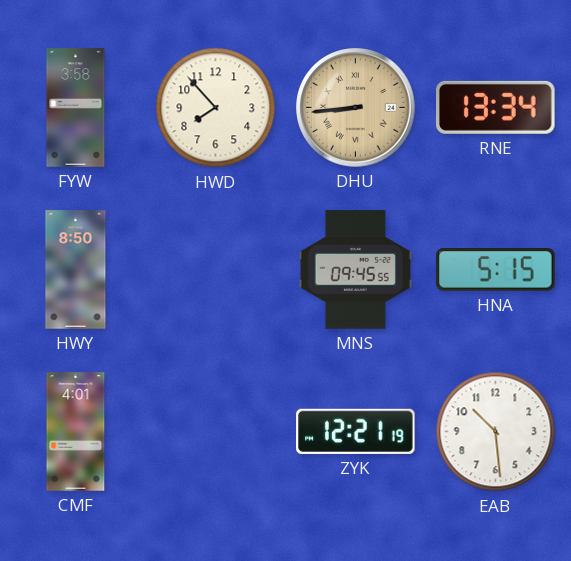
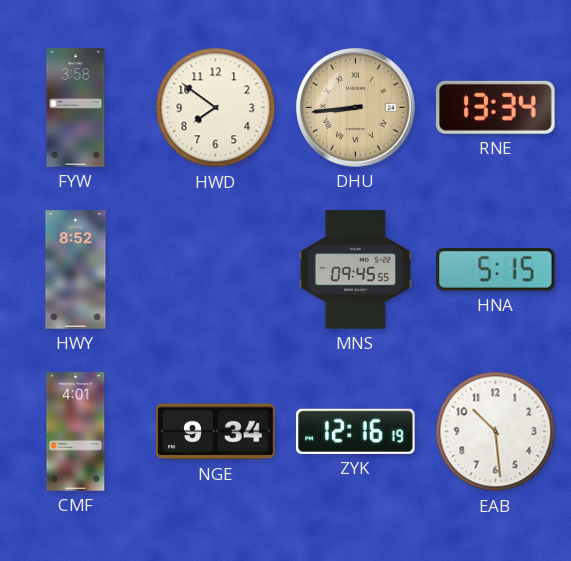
HWD: 7:53 -> 7:51
HWY: 8:50 -> 8:52
NGE: none -> 9:34
ZYK: 12:21 -> 12:16
